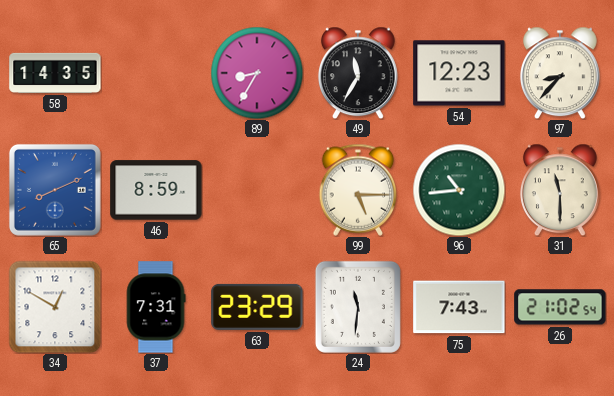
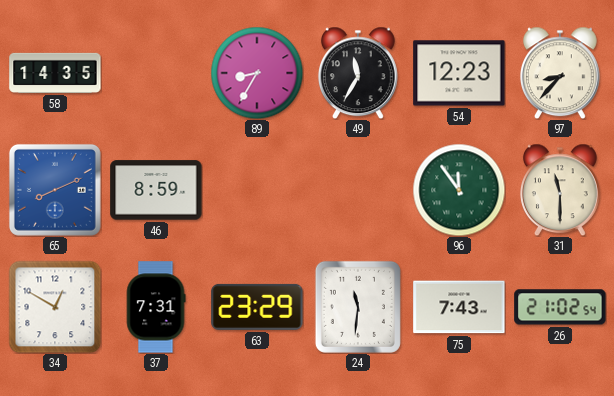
99: 5:15 -> none
96: 10:44 -> 11:54
